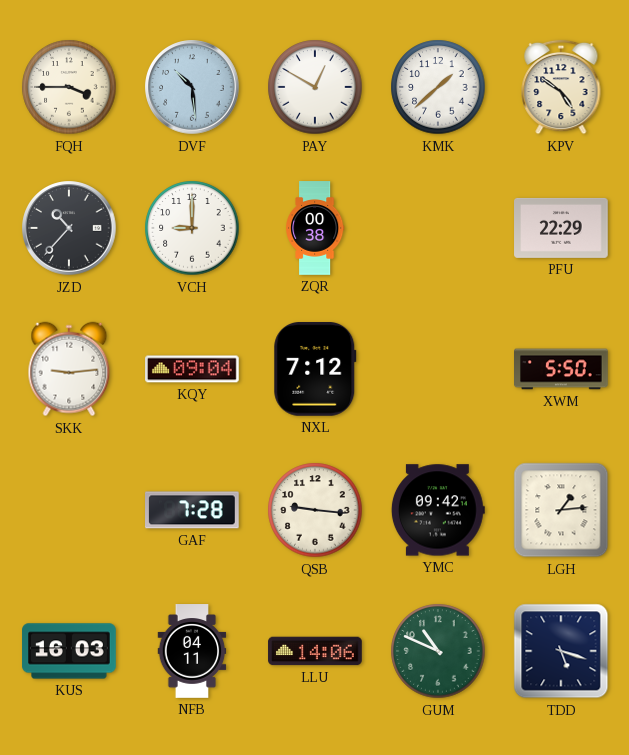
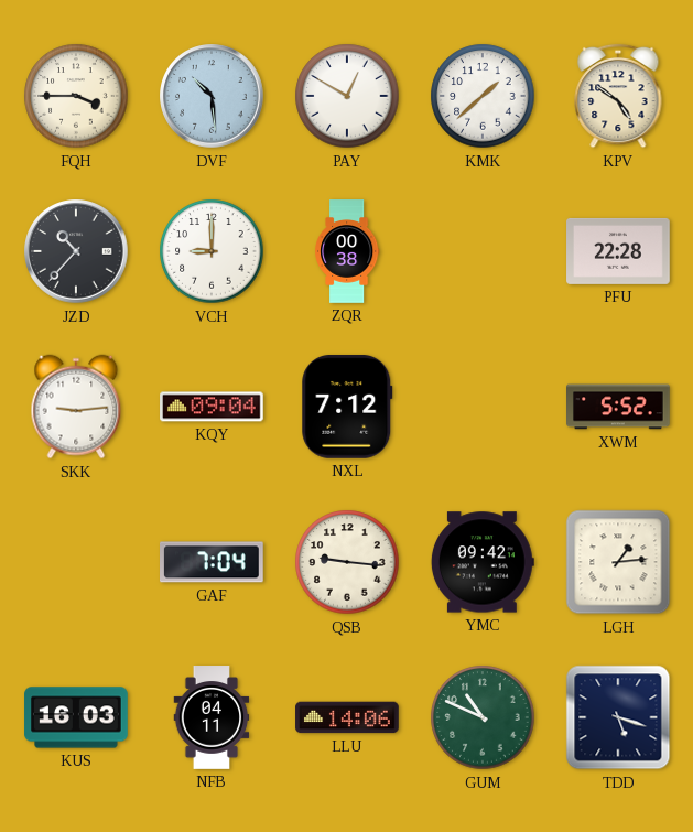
PFU: 22:29 -> 22:28
XWM: 5:50 -> 5:52
GAF: 7:28 -> 7:04
